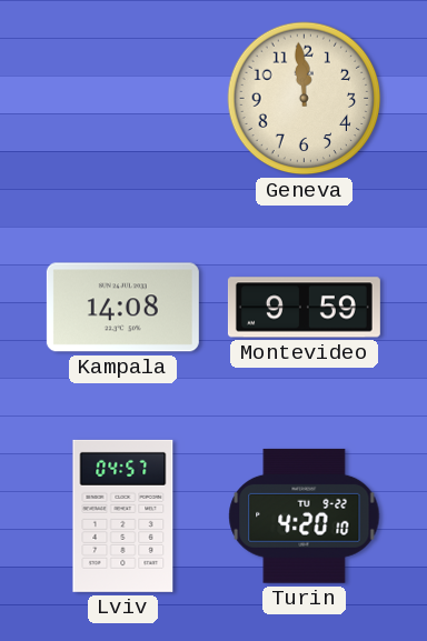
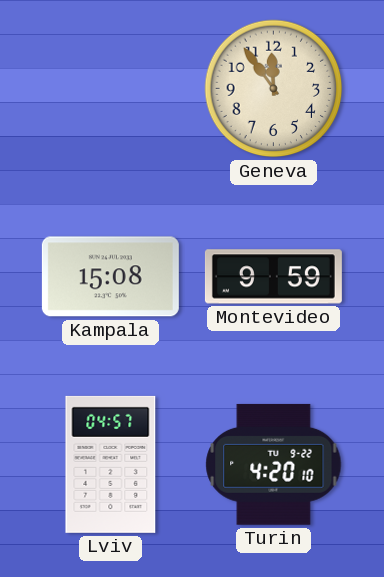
Geneva: 11:59 -> 11:54
Kampala: 14:08 -> 15:08
